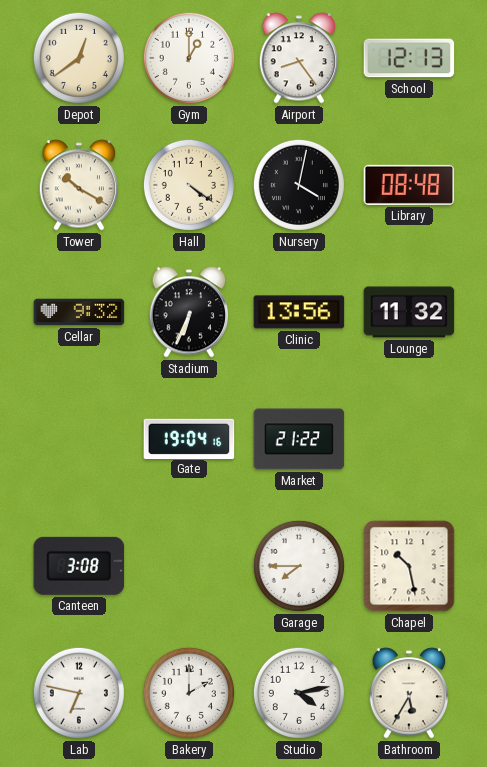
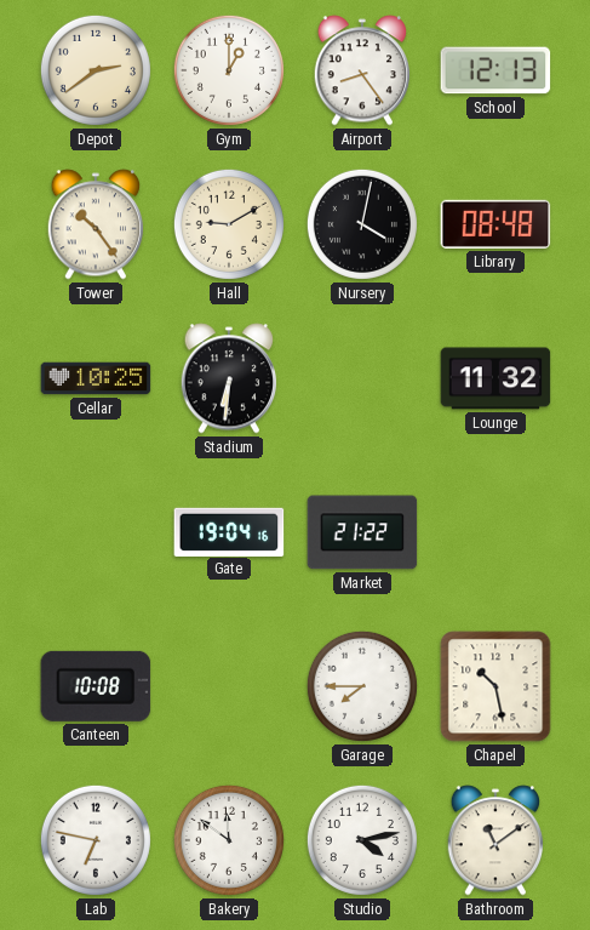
Depot: 12:39 -> 2:39
Tower: 10:20 -> 10:24
Hall: 4:21 -> 9:10
Cellar: 9:32 -> 10:25
Stadium: 6:34 -> 6:31
Clinic: 13:56 -> none
Canteen: 3:08 -> 10:08
Bakery: 2:00 -> 11:51
Bathroom: 5:35 -> 11:09
